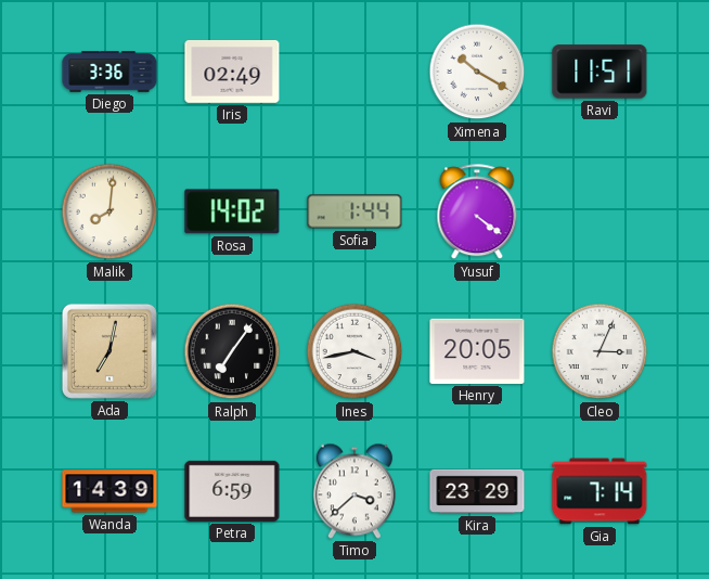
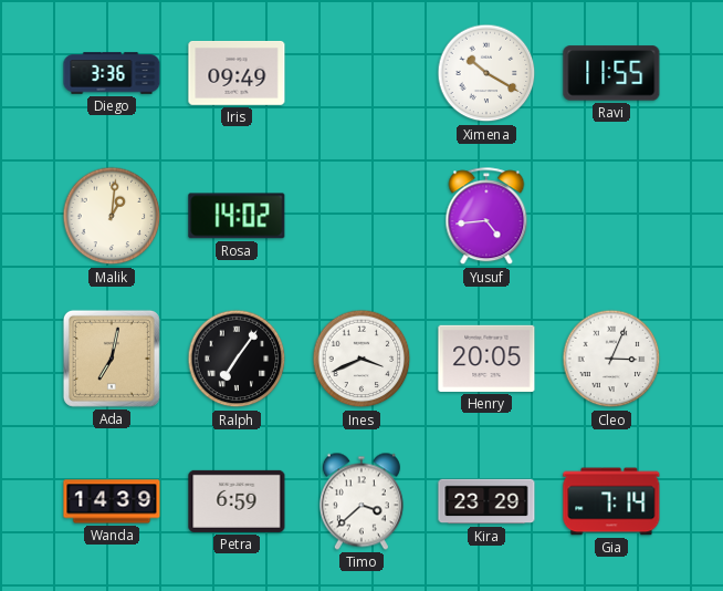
Iris: 02:49 -> 09:49
Ravi: 11:51 -> 11:55
Malik: 8:01 -> 1:01
Sofia: 1:44 -> none
Yusuf: 4:21 -> 4:44
Ines: 3:43 -> 3:41
